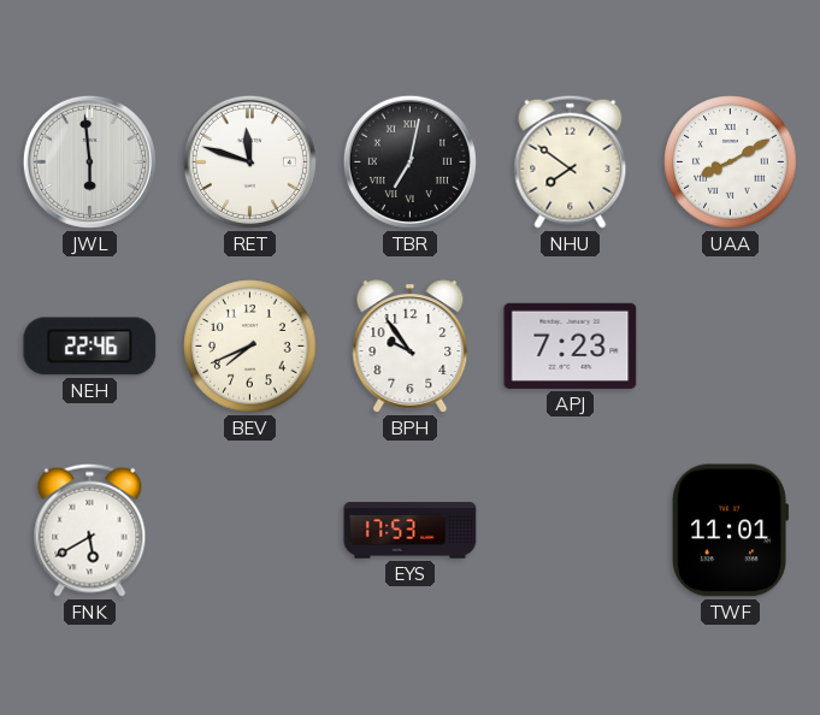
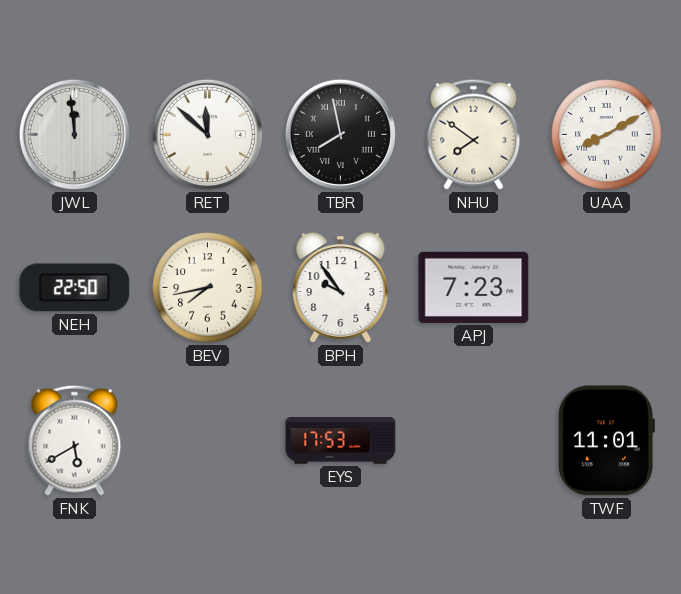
JWL: 5:59 -> 11:59
RET: 11:48 -> 11:52
TBR: 7:02 -> 7:58
NEH: 22:46 -> 22:50
BEV: 7:41 -> 7:43
